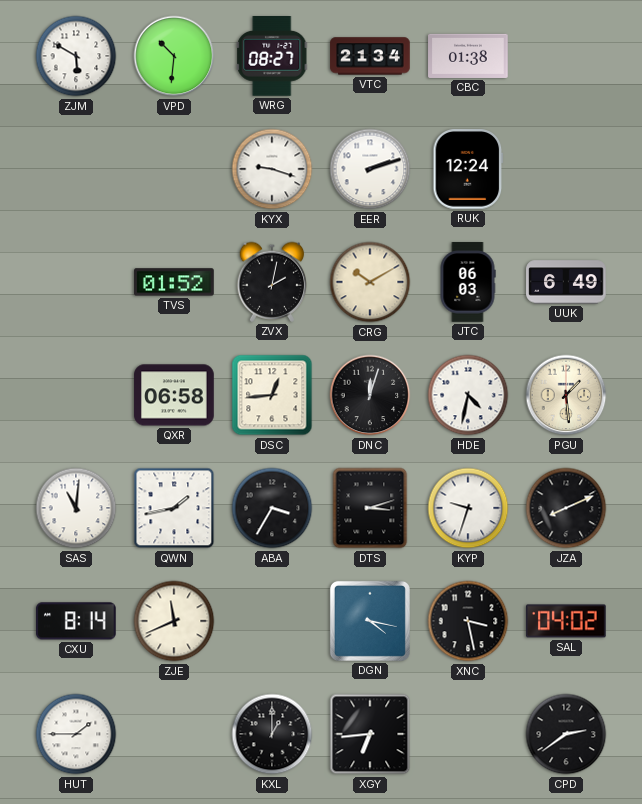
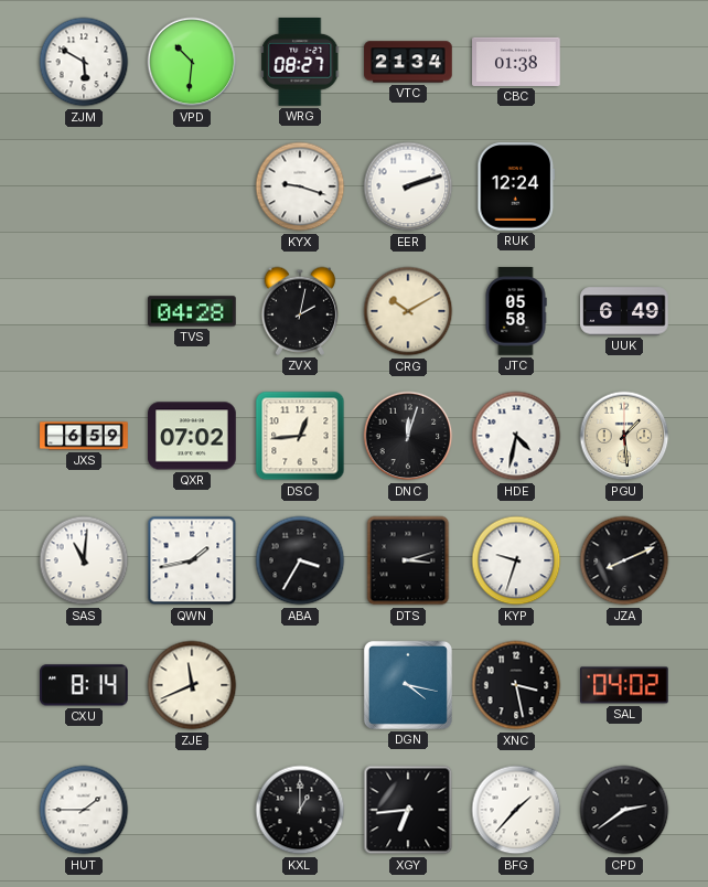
TVS: 01:52 -> 04:28
JTC: 06:03 -> 05:58
JXS: none -> 6:59
QXR: 06:58 -> 07:02
BFG: none -> 1:37
